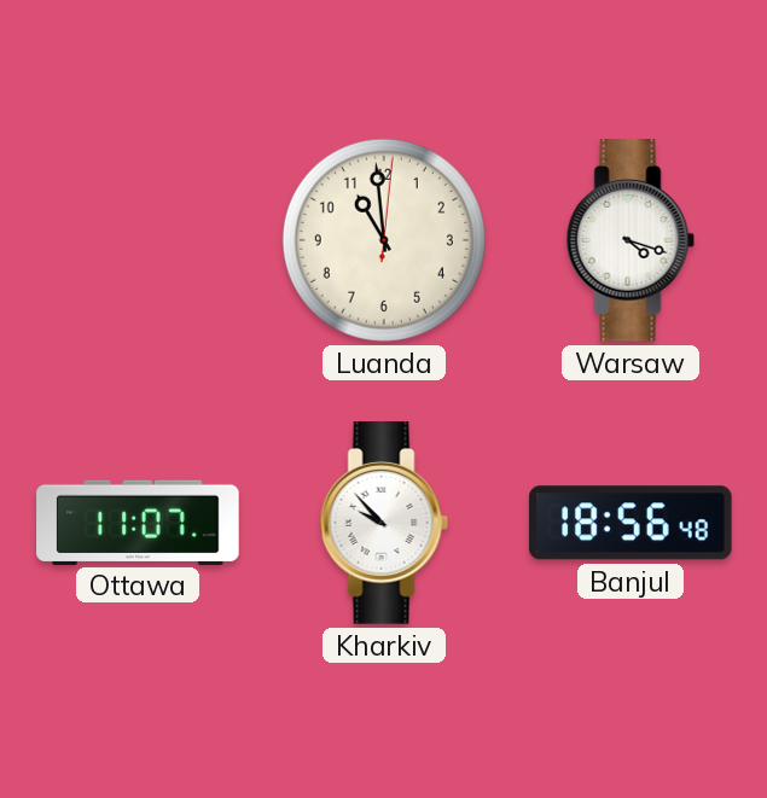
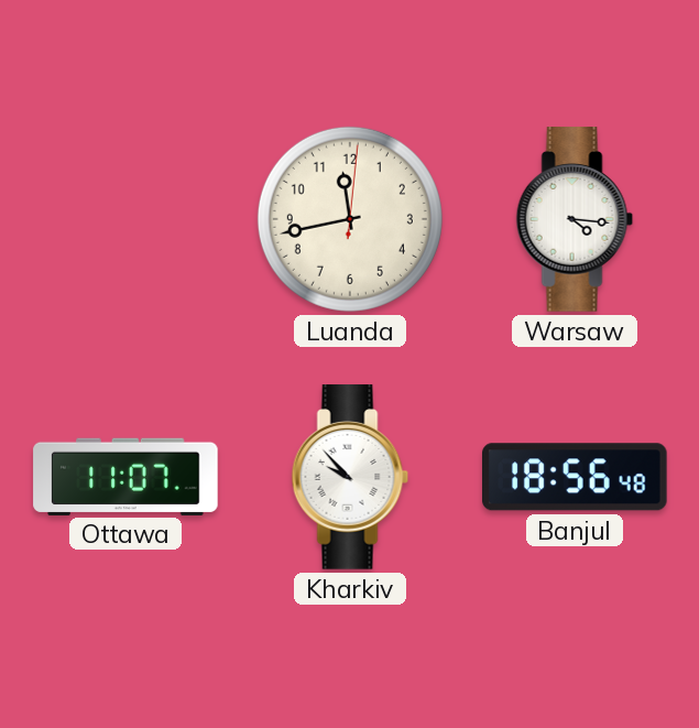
Luanda: 10:59 -> 11:43
Warsaw: 4:18 -> 4:16
